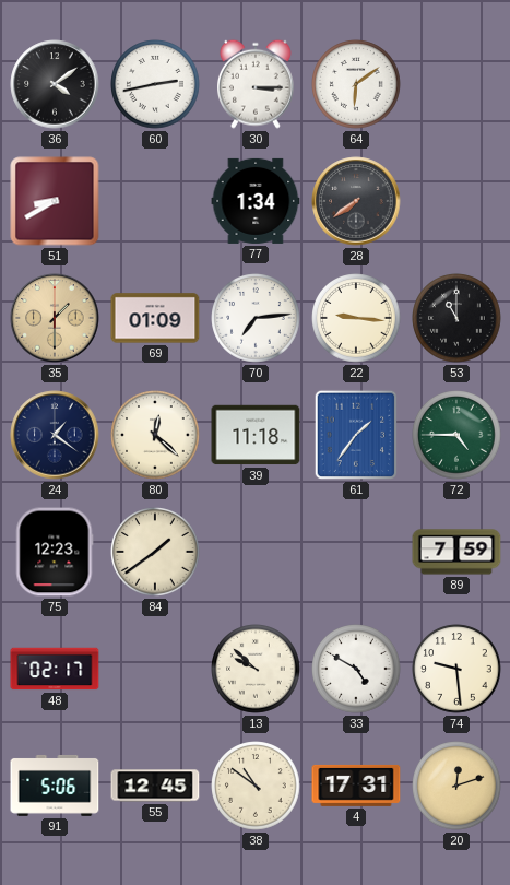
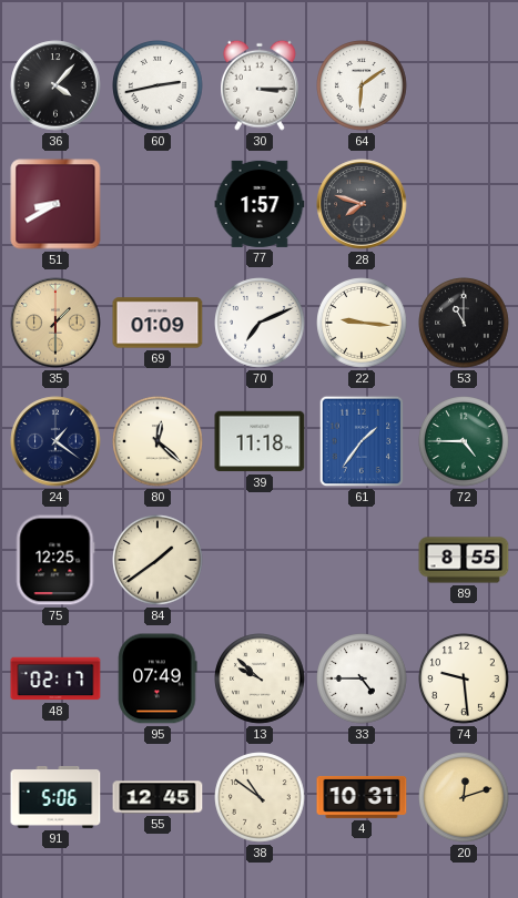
36: 4:09 -> 4:07
77: 1:34 -> 1:57
28: 7:39 -> 7:48
70: 7:14 -> 7:11
75: 12:23 -> 12:25
89: 7:59 -> 8:55
95: none -> 07:49
33: 4:50 -> 4:45
4: 17:31 -> 10:31
